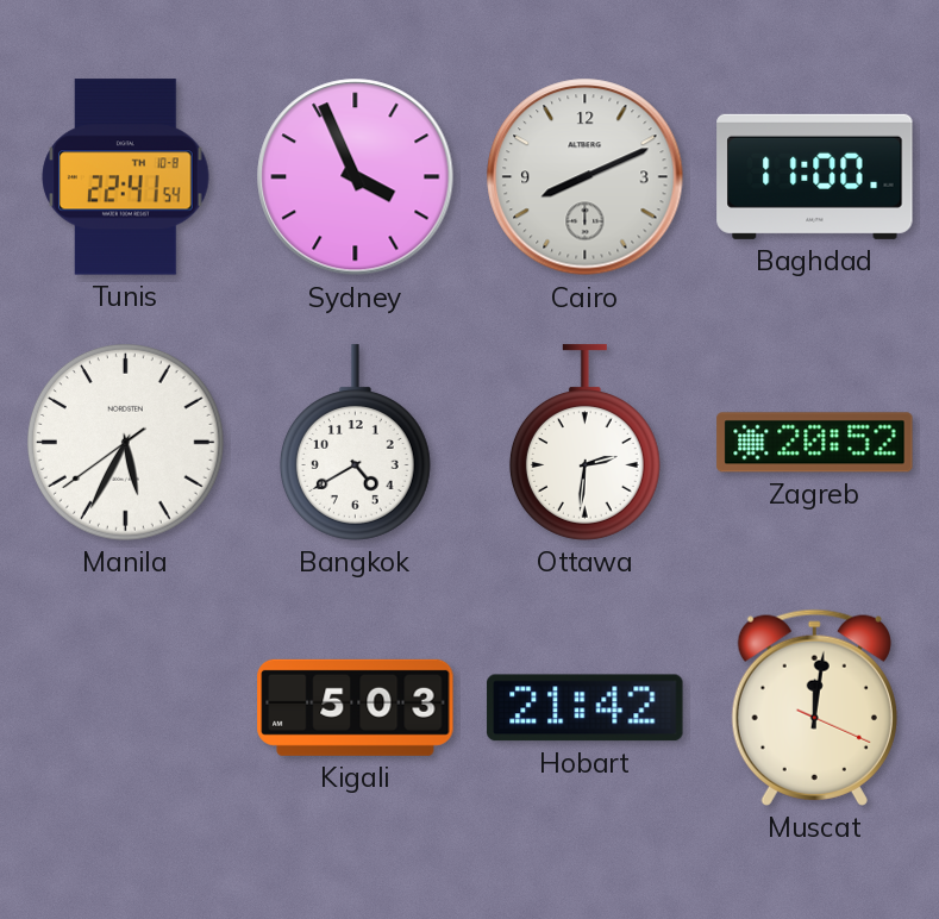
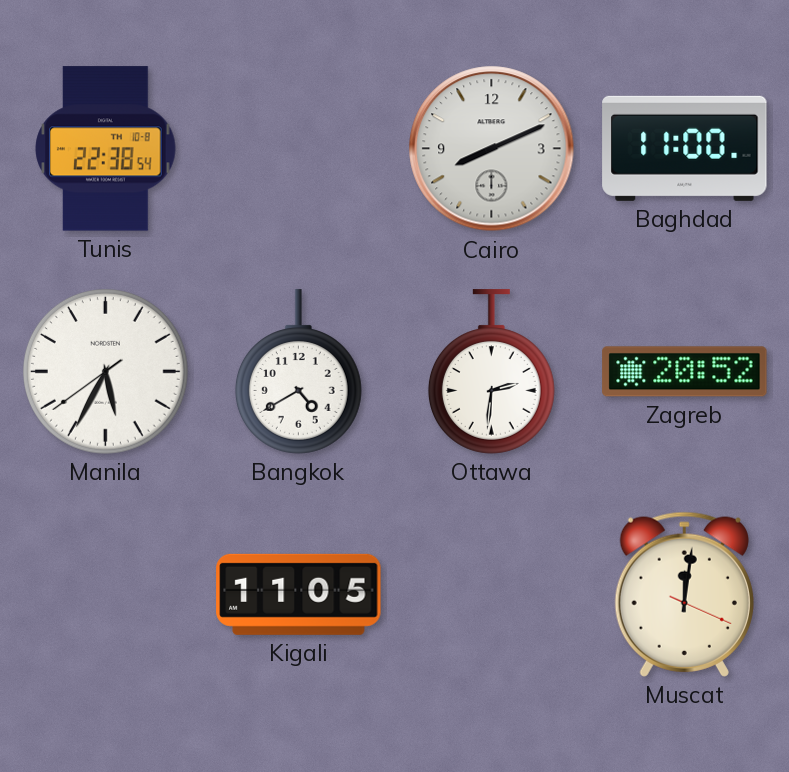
Tunis: 22:41 -> 22:38
Sydney: 3:56 -> none
Kigali: 5:03 -> 11:05
Hobart: 21:42 -> none
